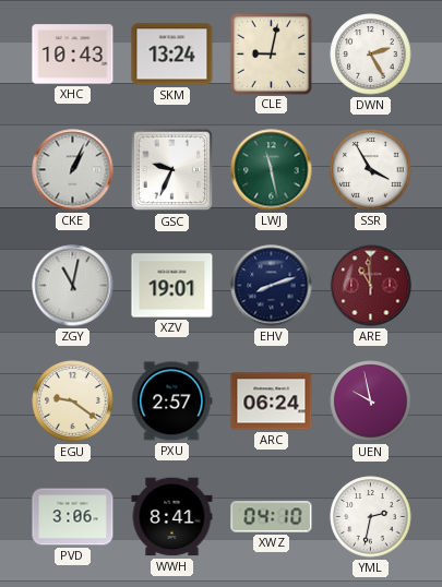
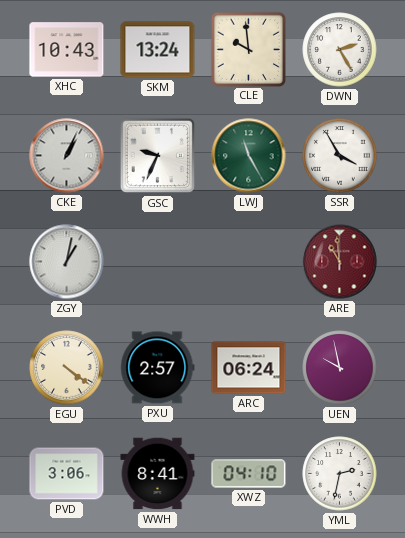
CLE: 9:02 -> 9:59
LWJ: 11:28 -> 11:25
ZGY: 11:02 -> 1:02
XZV: 19:01 -> none
EHV: 8:12 -> none
EGU: 9:21 -> 4:21
